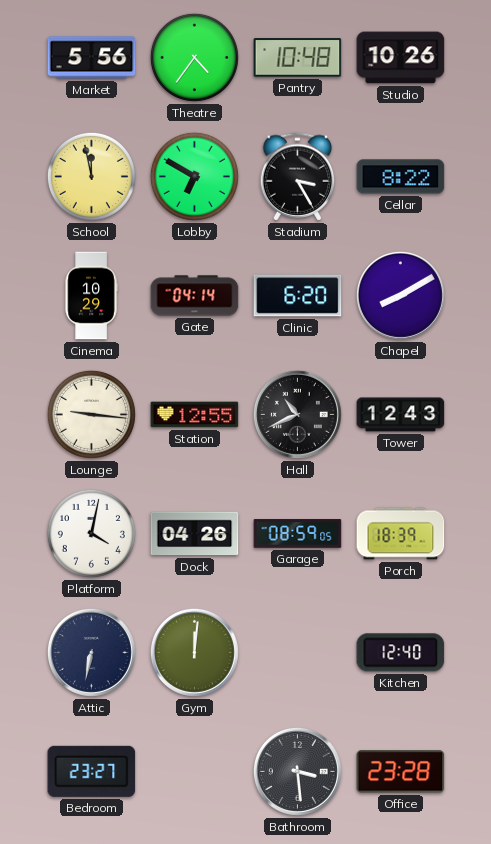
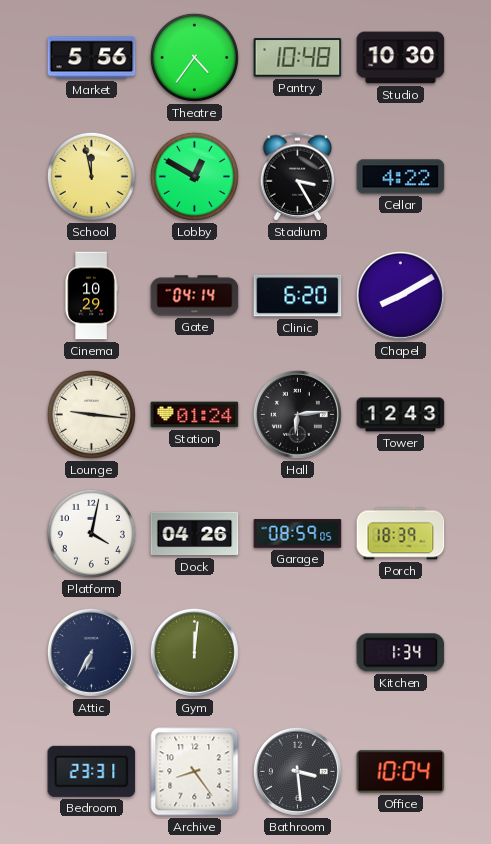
Studio: 10:26 -> 10:30
Lobby: 6:50 -> 12:50
Cellar: 8:22 -> 4:22
Station: 12:55 -> 01:24
Hall: 10:41 -> 6:14
Attic: 6:32 -> 6:35
Kitchen: 12:40 -> 1:34
Bedroom: 23:27 -> 23:31
Archive: none -> 8:24
Office: 23:28 -> 10:04
